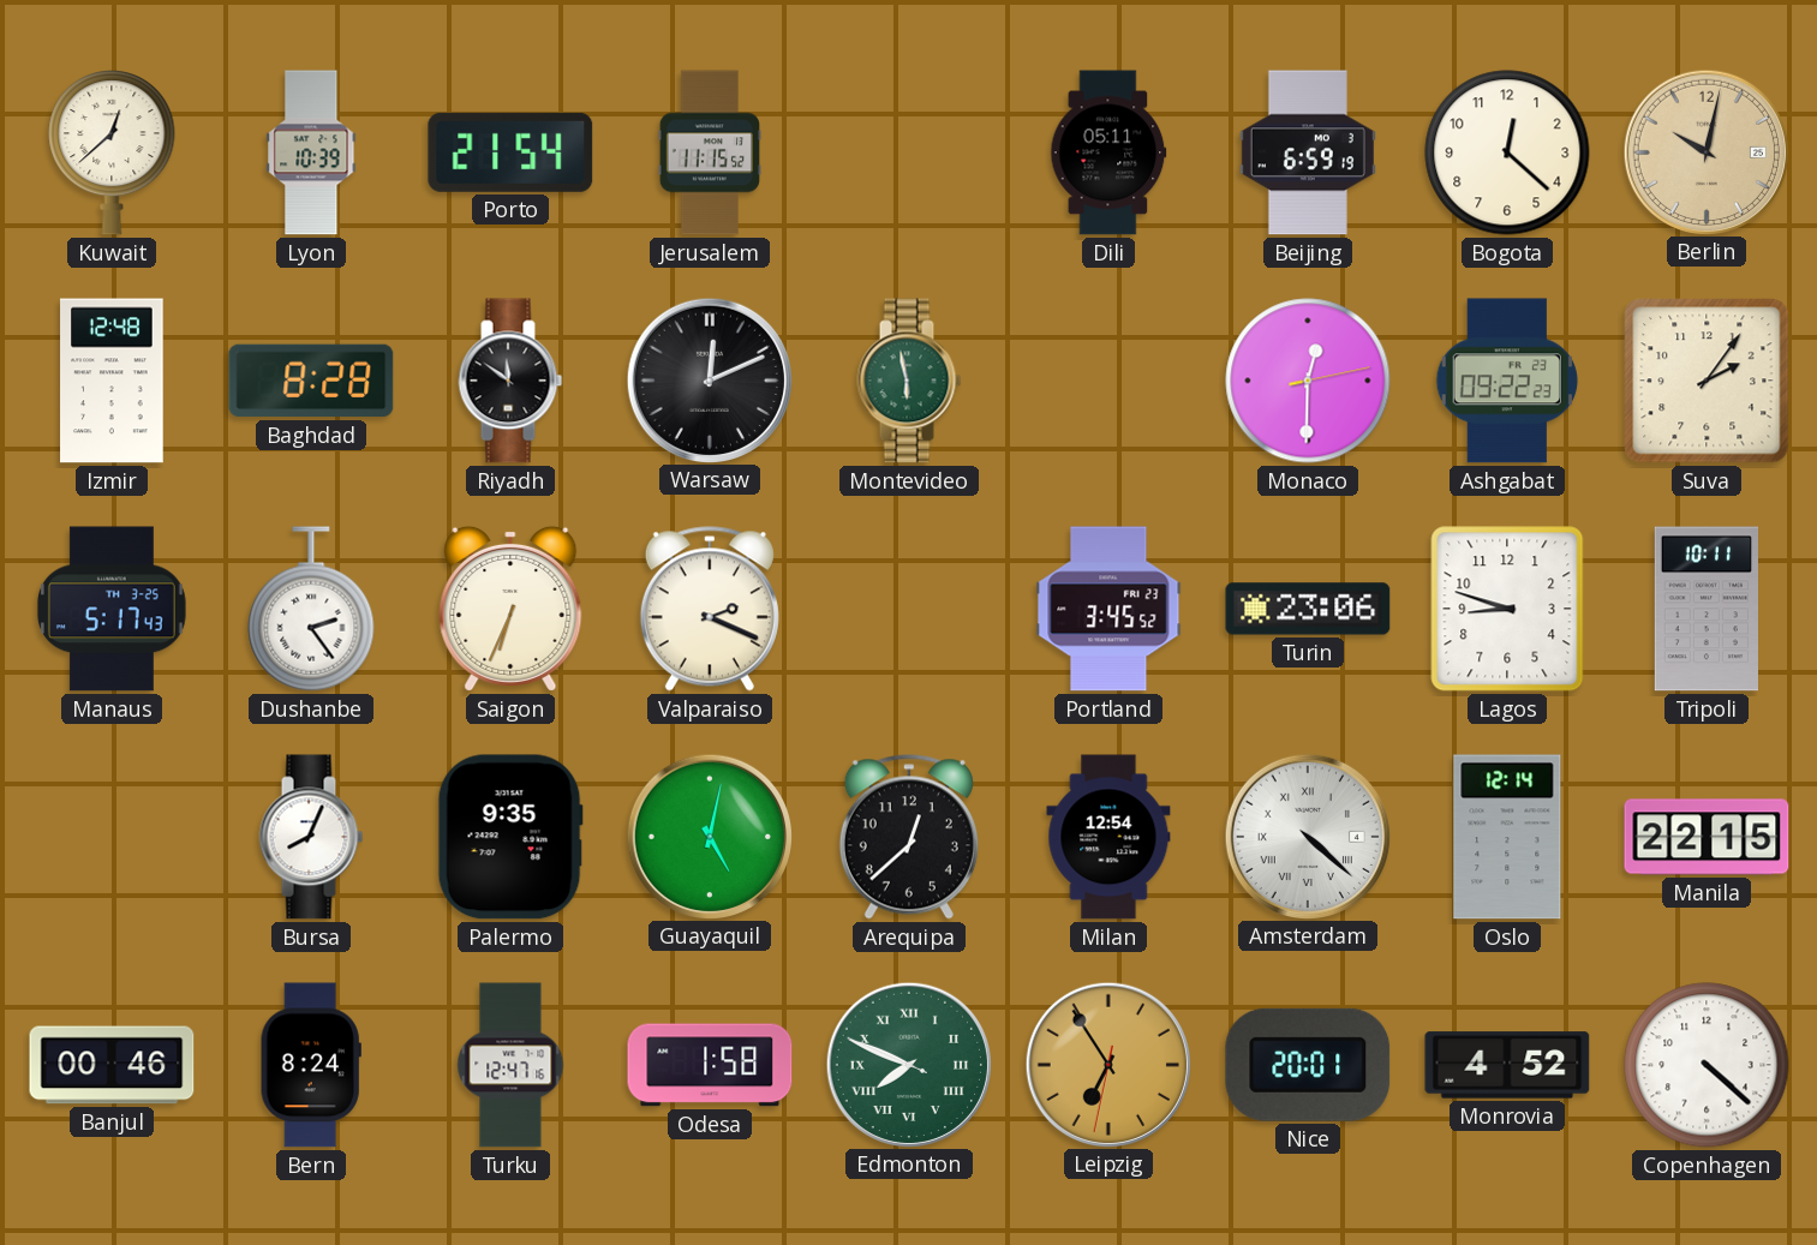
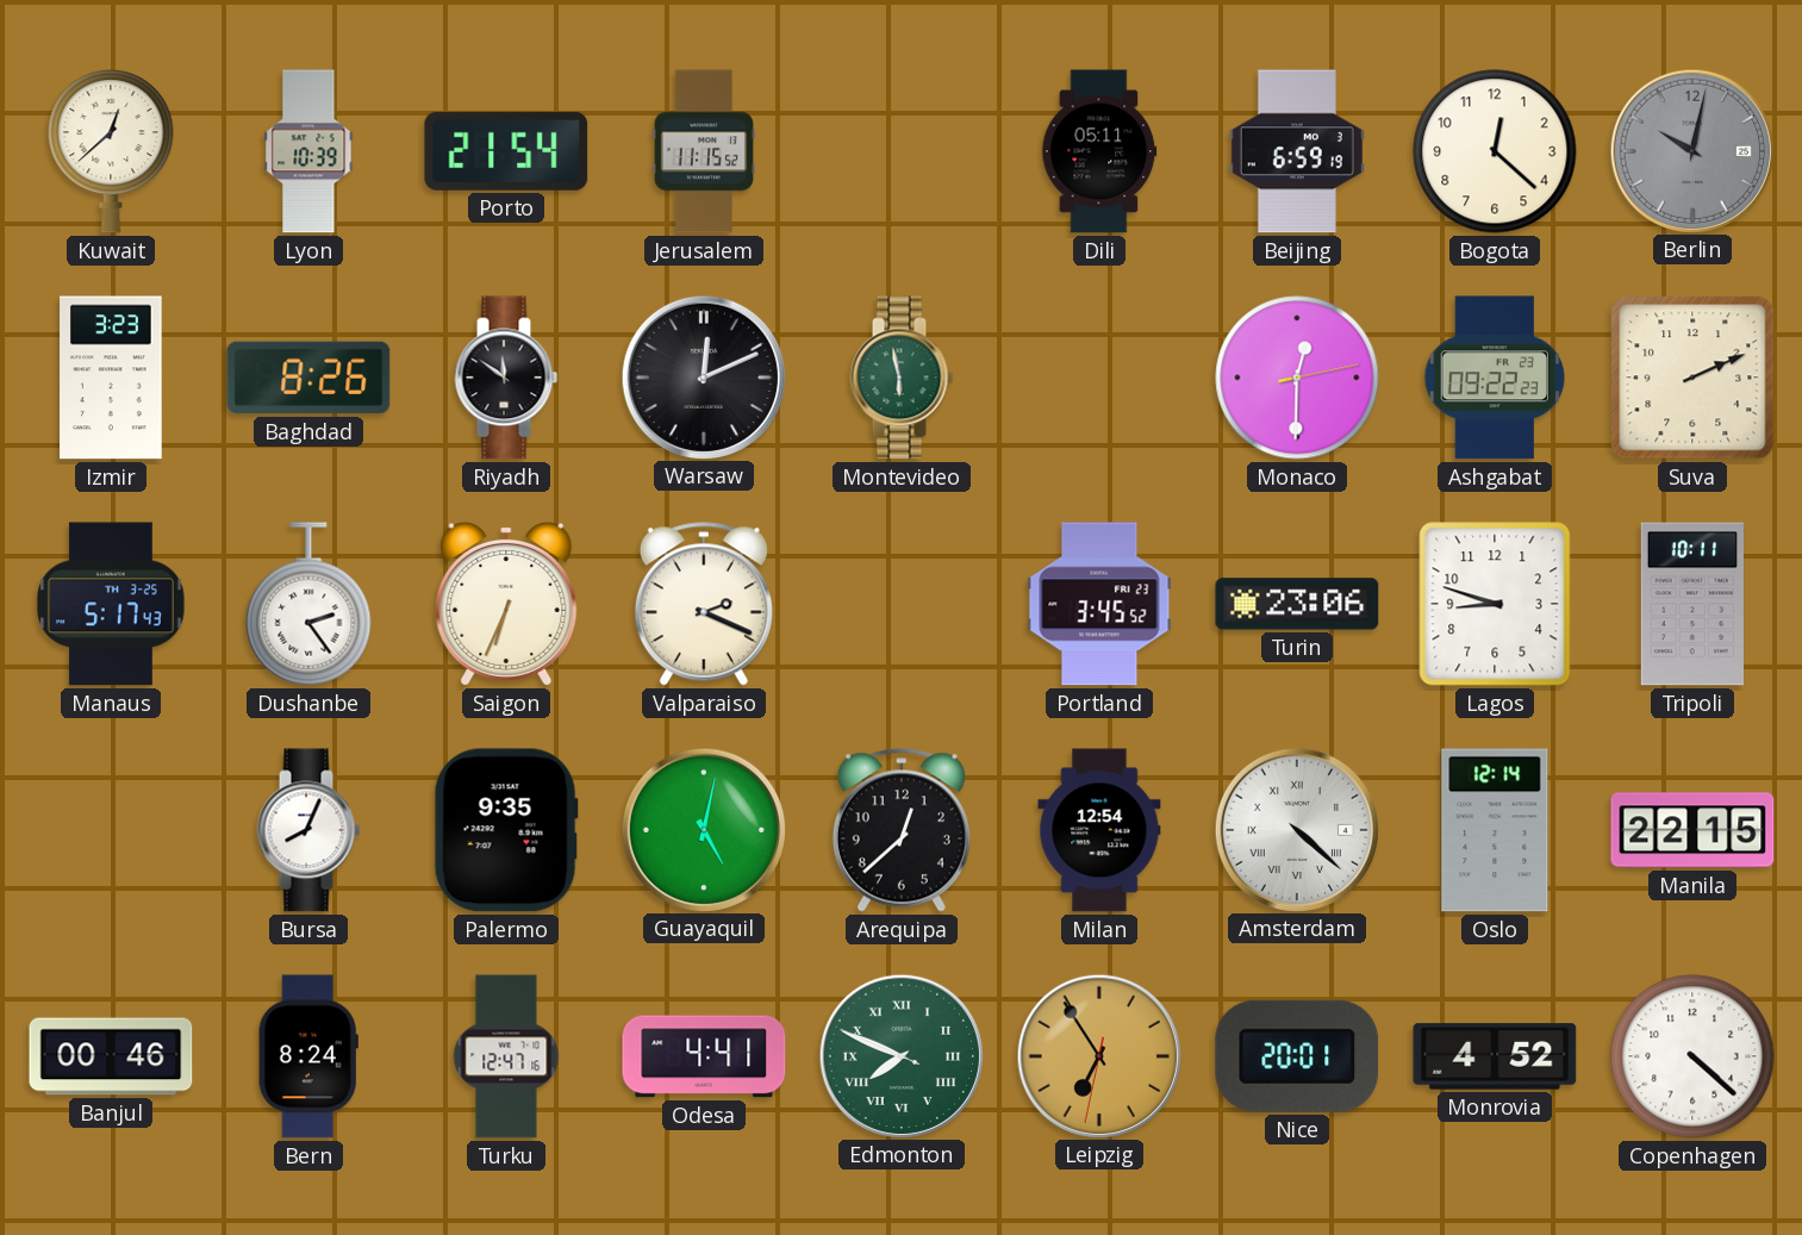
Berlin dial: champagne -> grey
Izmir: 12:48 -> 3:23
Baghdad: 8:28 -> 8:26
Suva: 2:06 -> 2:11
Odesa: 1:58 -> 4:41
